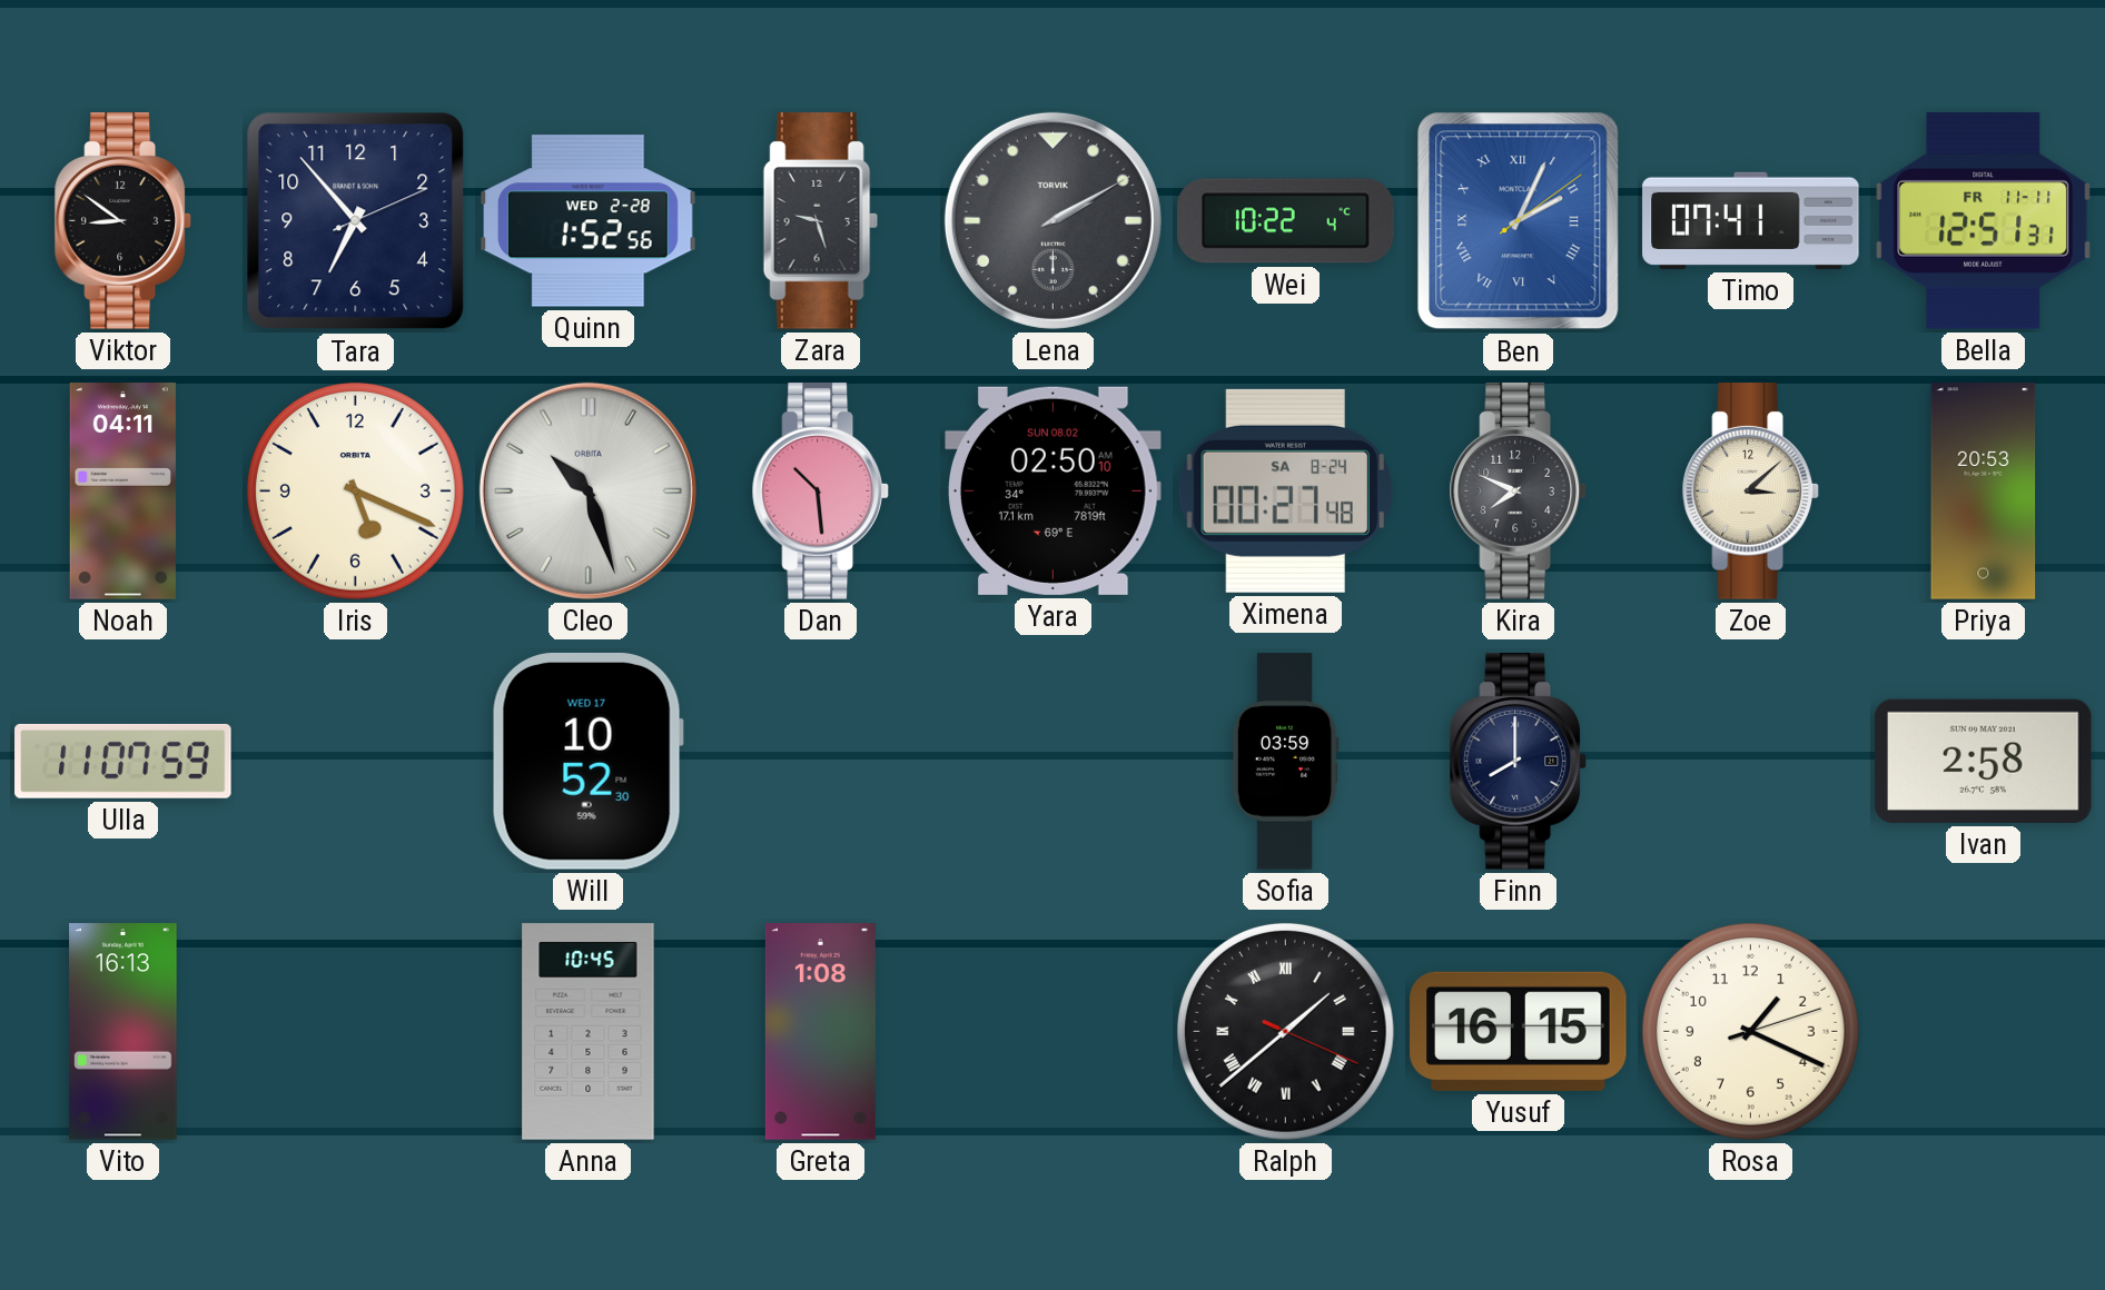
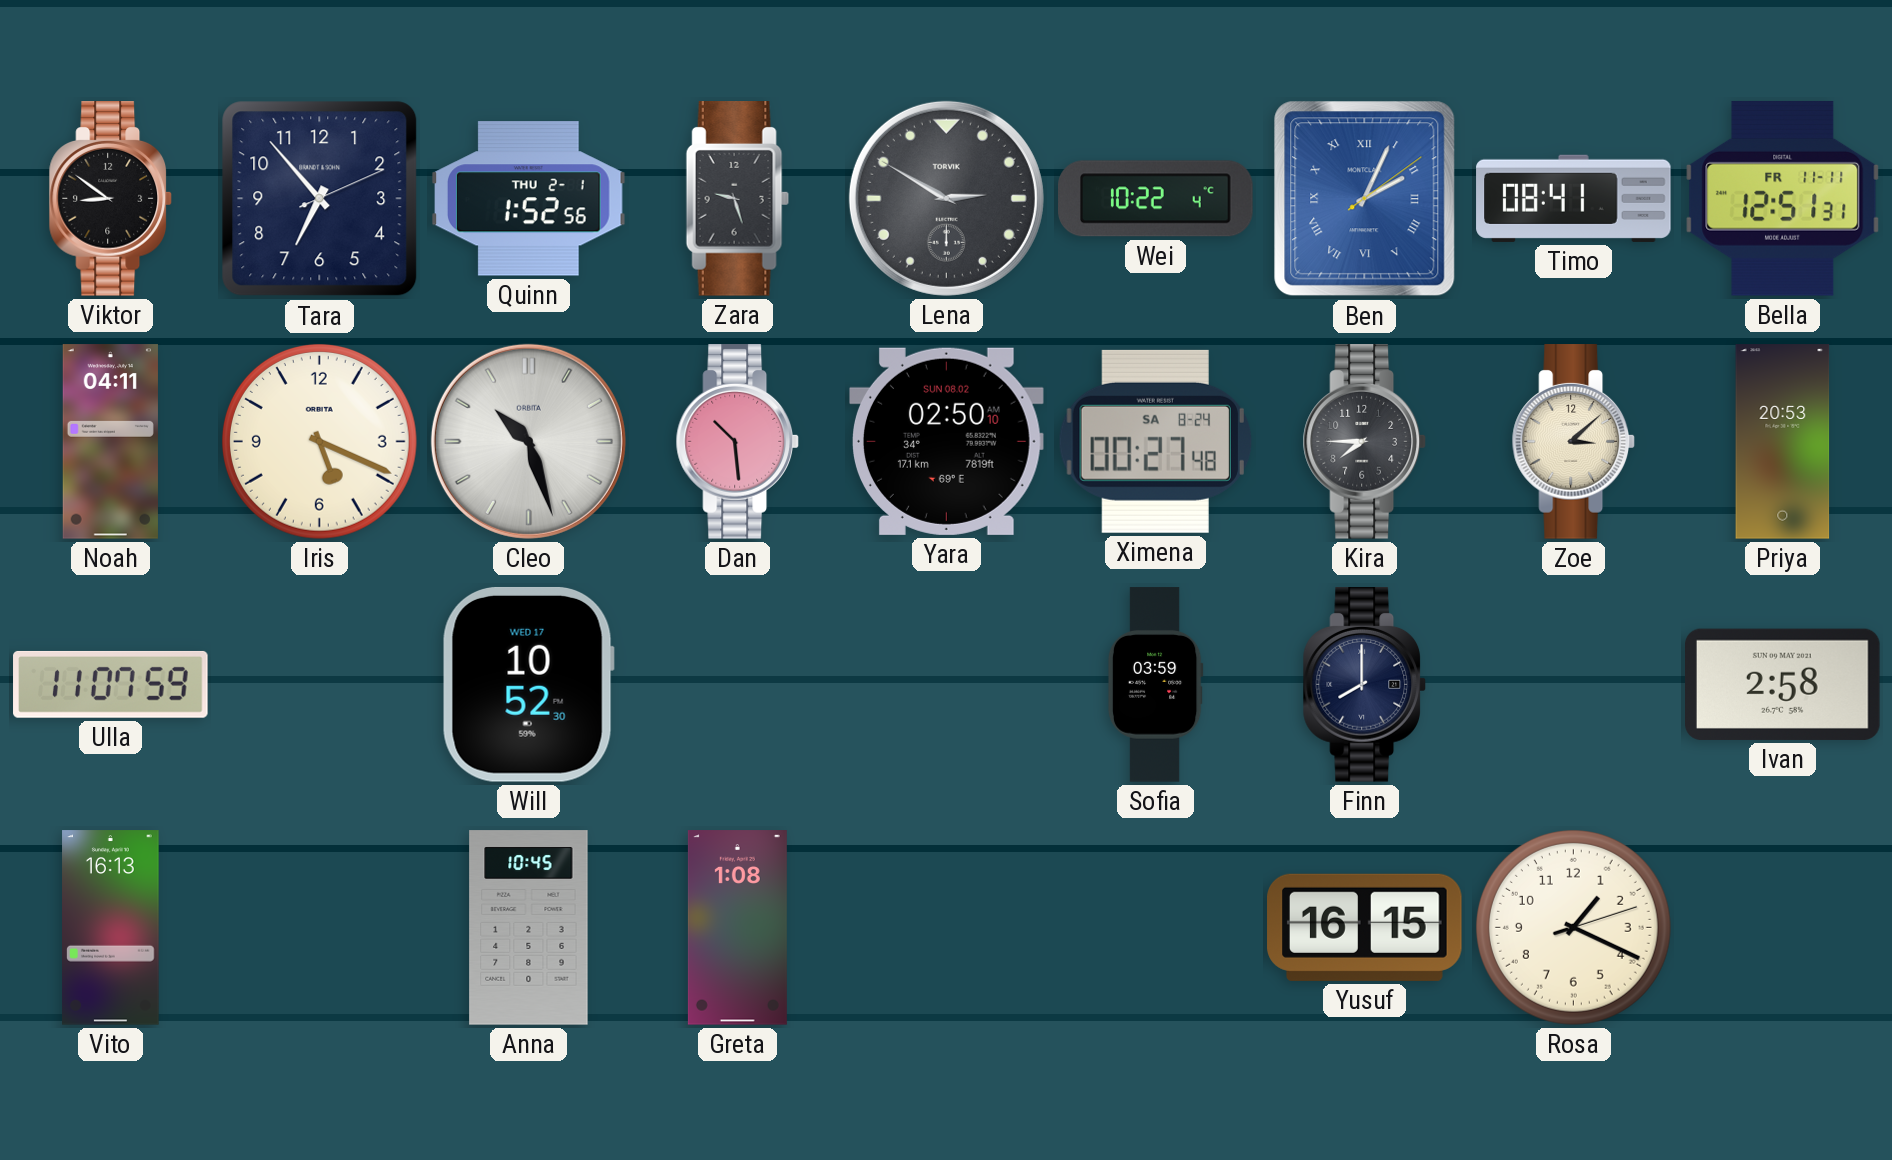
Quinn date: WED 2-28 -> THU 2-1
Lena: 2:10 -> 2:50
Timo: 07:41 -> 08:41
Kira: 7:49 -> 7:45
Ralph: 1:38 -> none
